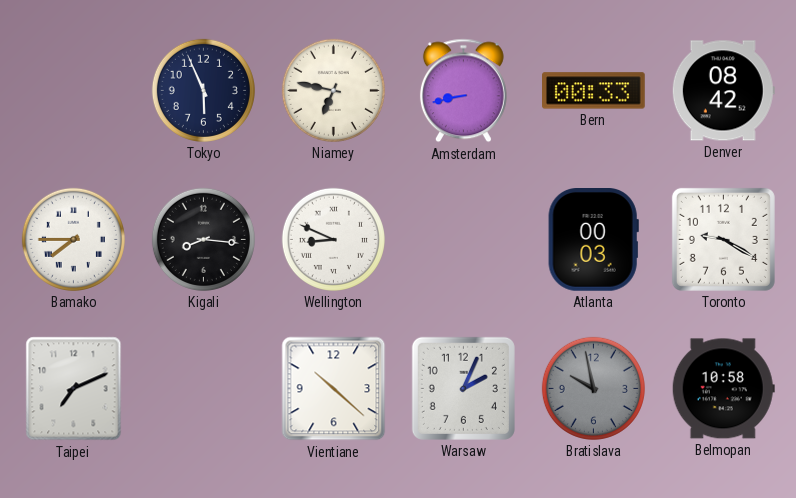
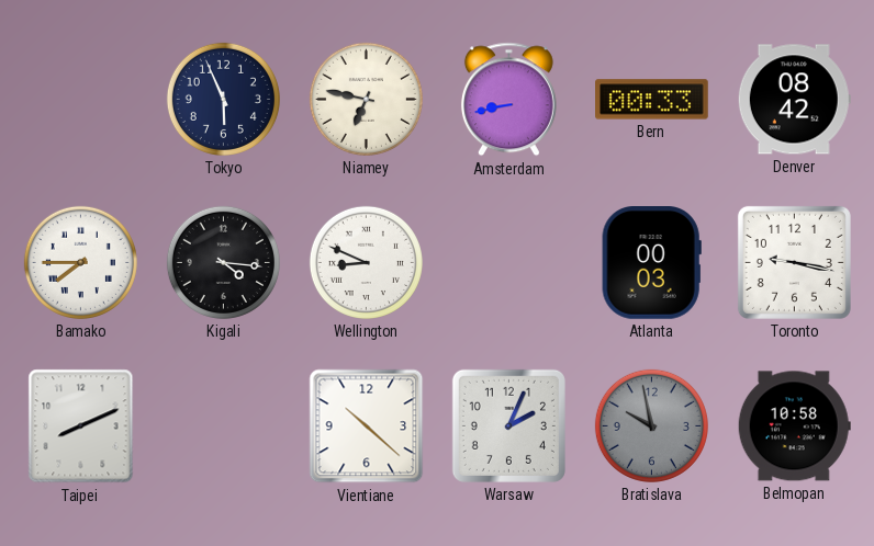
Kigali: 8:16 -> 4:16
Toronto: 9:20 -> 9:17
Taipei: 7:11 -> 8:11
